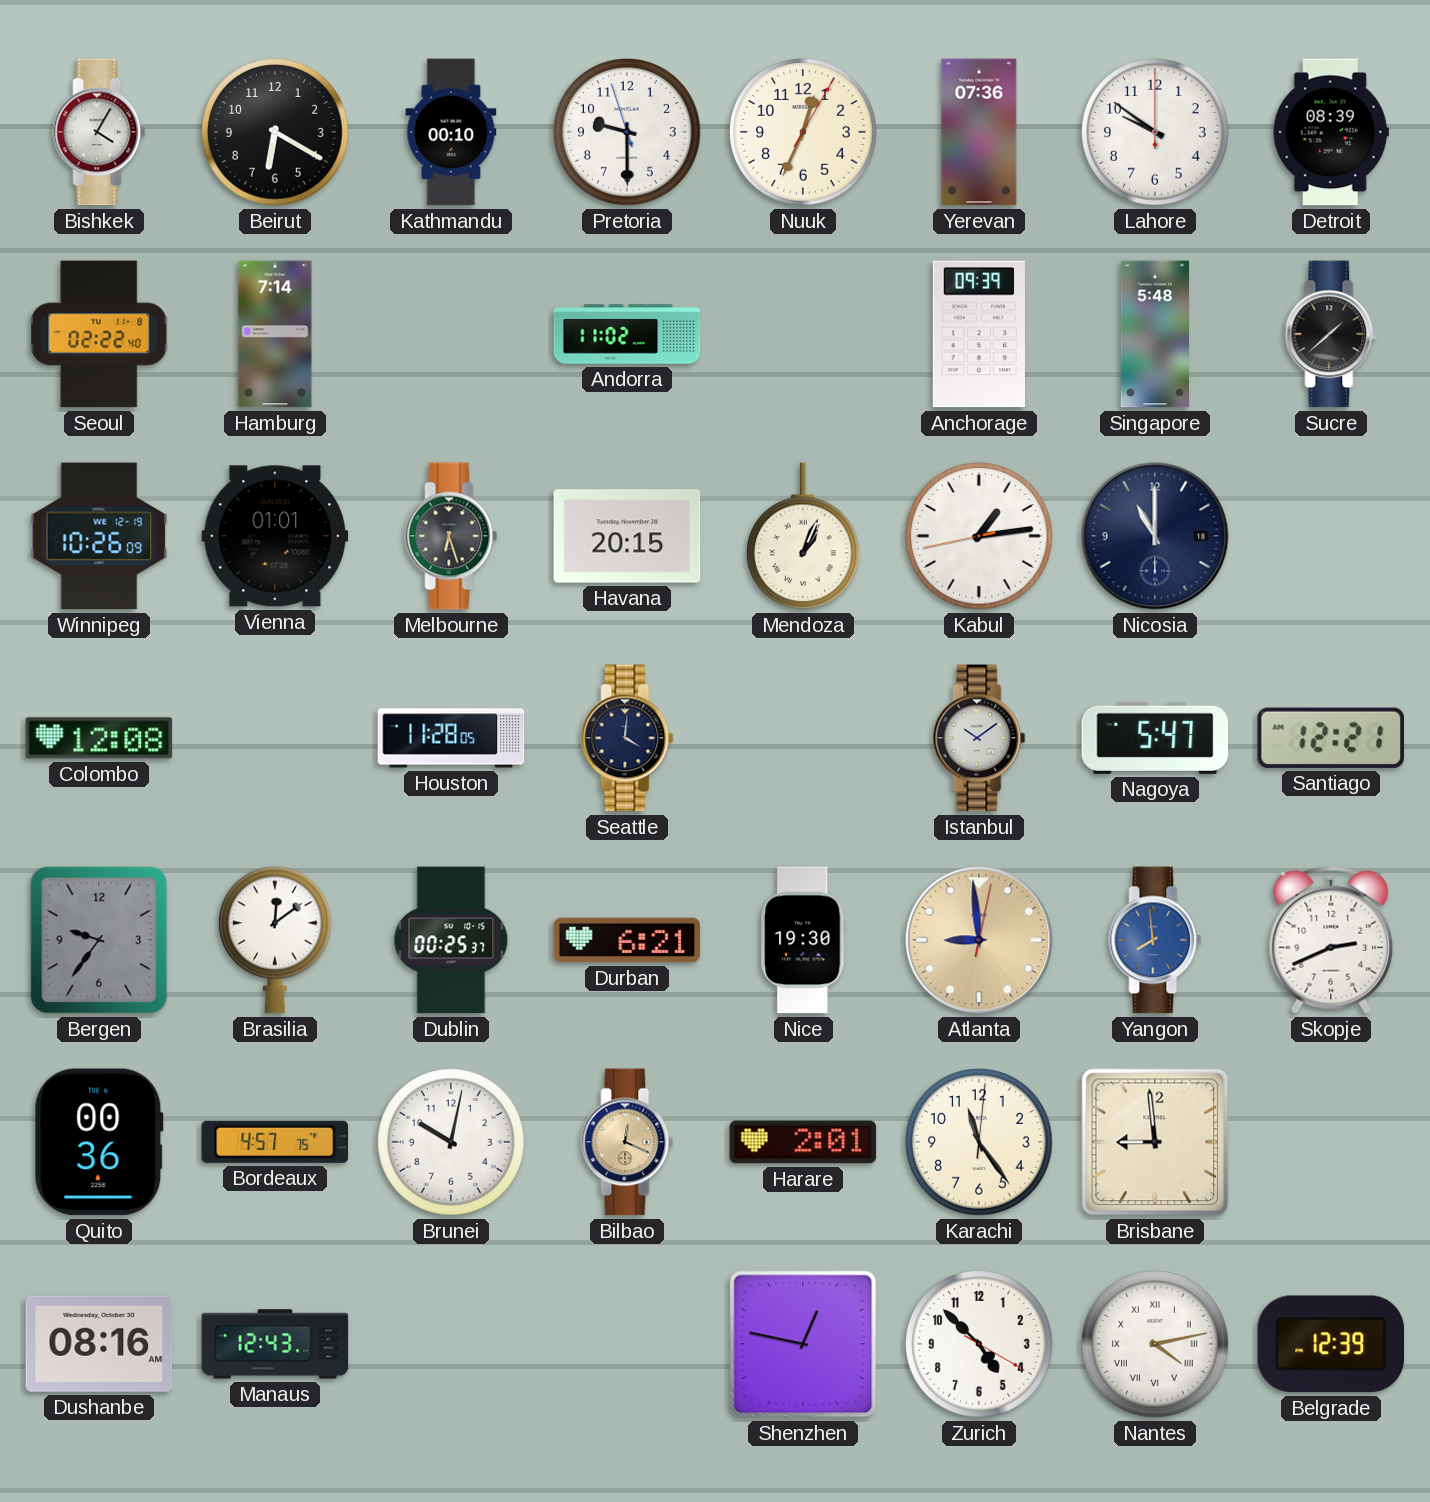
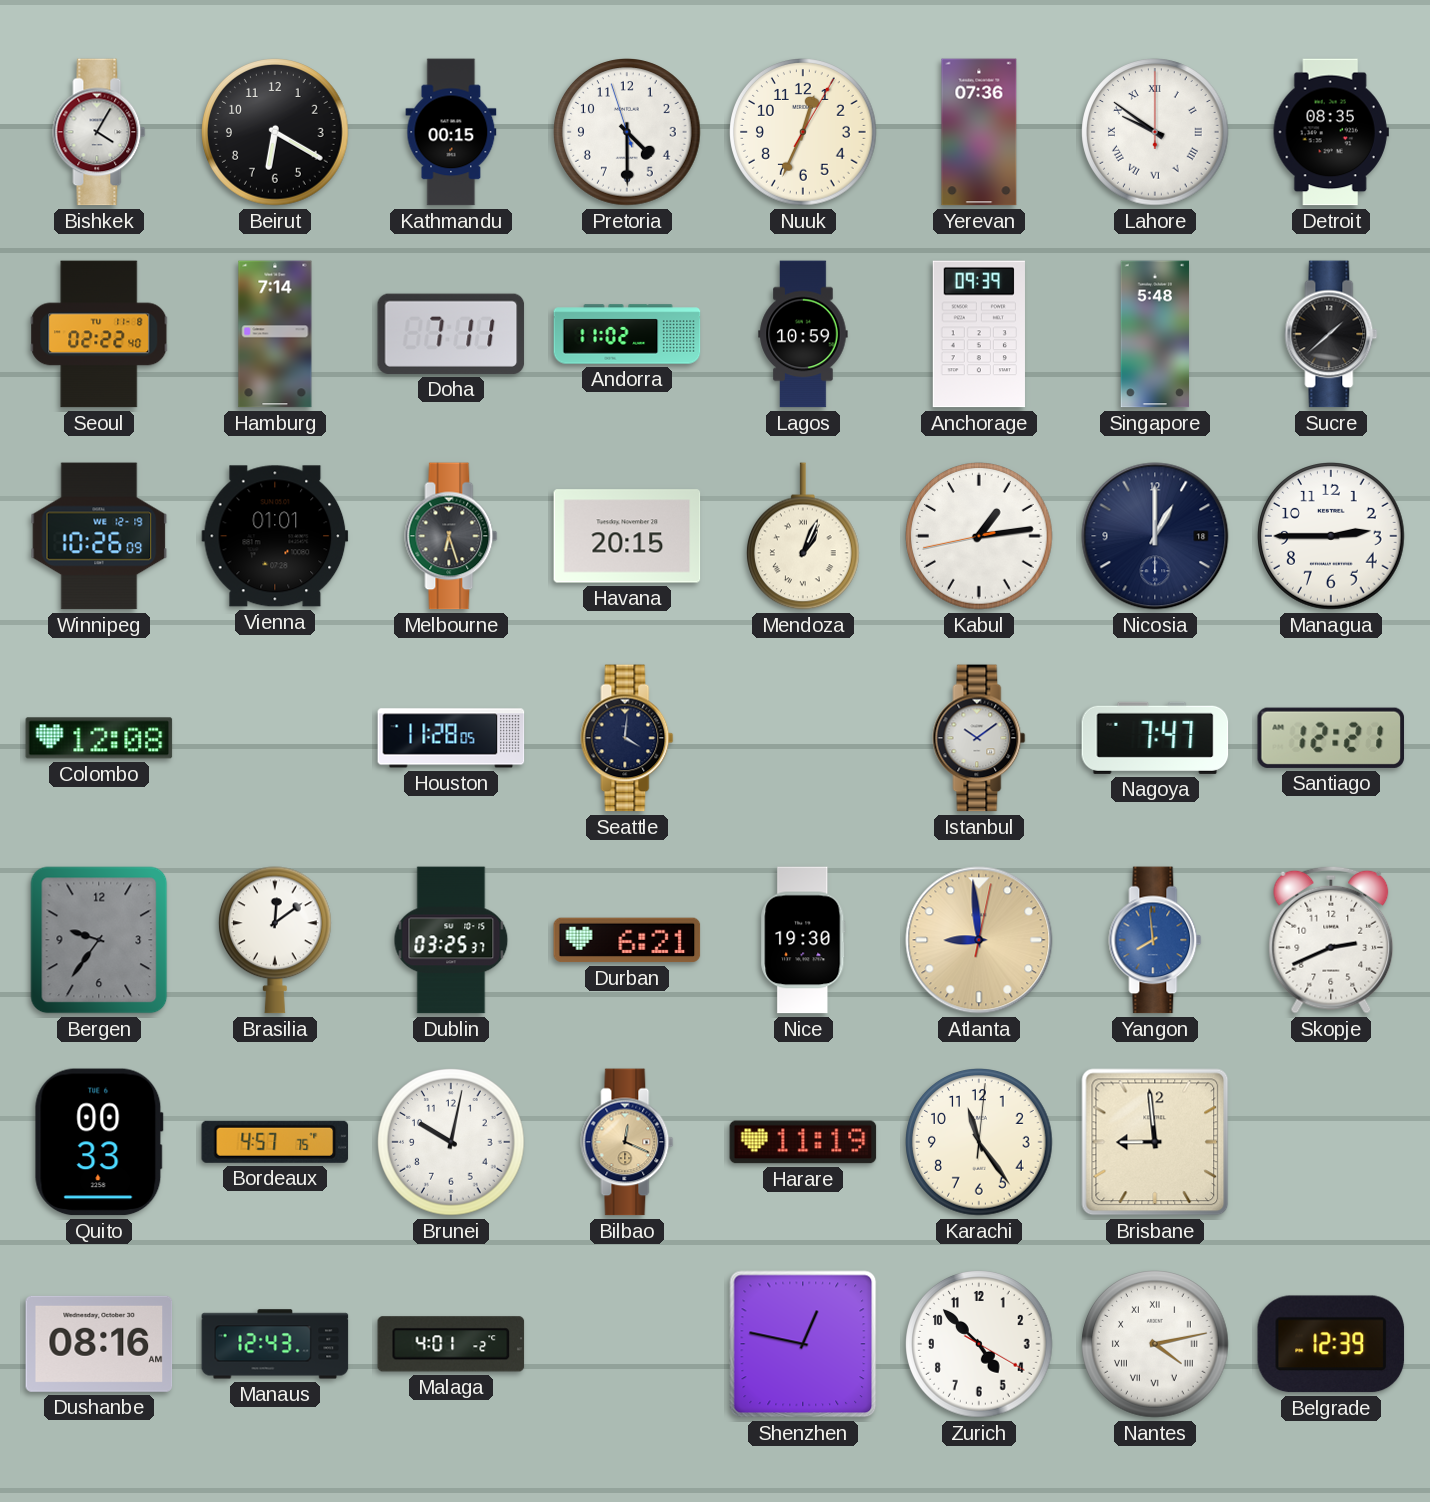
Kathmandu: 00:10 -> 00:15
Pretoria: 9:29 -> 4:29
Lahore numerals: Arabic -> Roman
Detroit: 08:39 -> 08:35
Doha: none -> 7:11
Lagos: none -> 10:59
Nicosia: 11:00 -> 1:00
Managua: none -> 2:45
Nagoya: 5:47 -> 7:47
Dublin: 00:25 -> 03:25
Quito: 00:36 -> 00:33
Harare: 2:01 -> 11:19
Malaga: none -> 4:01
